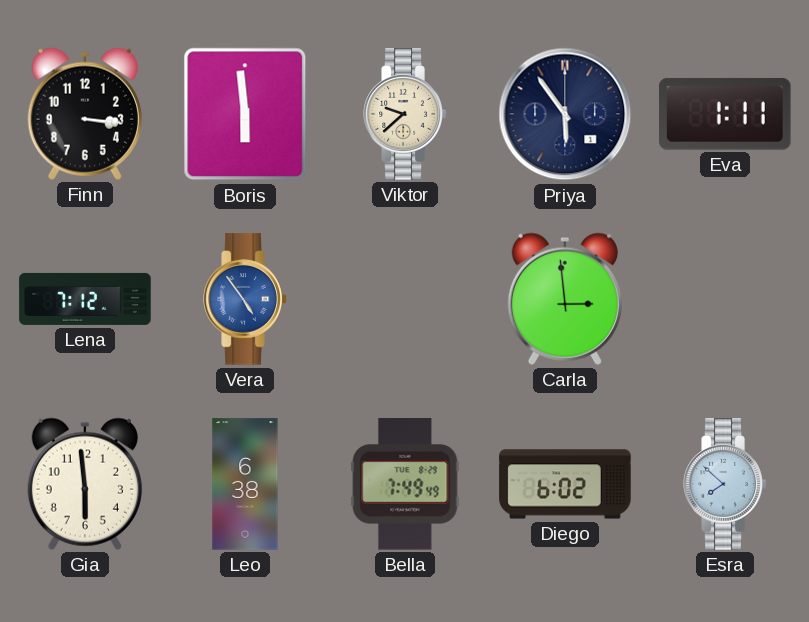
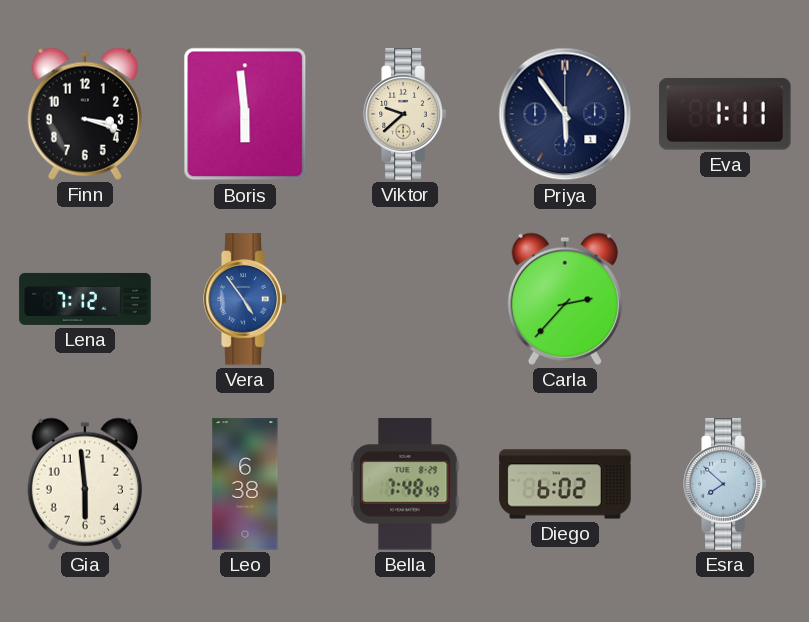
Finn: 3:16 -> 3:18
Carla: 2:59 -> 2:37
Bella: 7:49 -> 7:48
